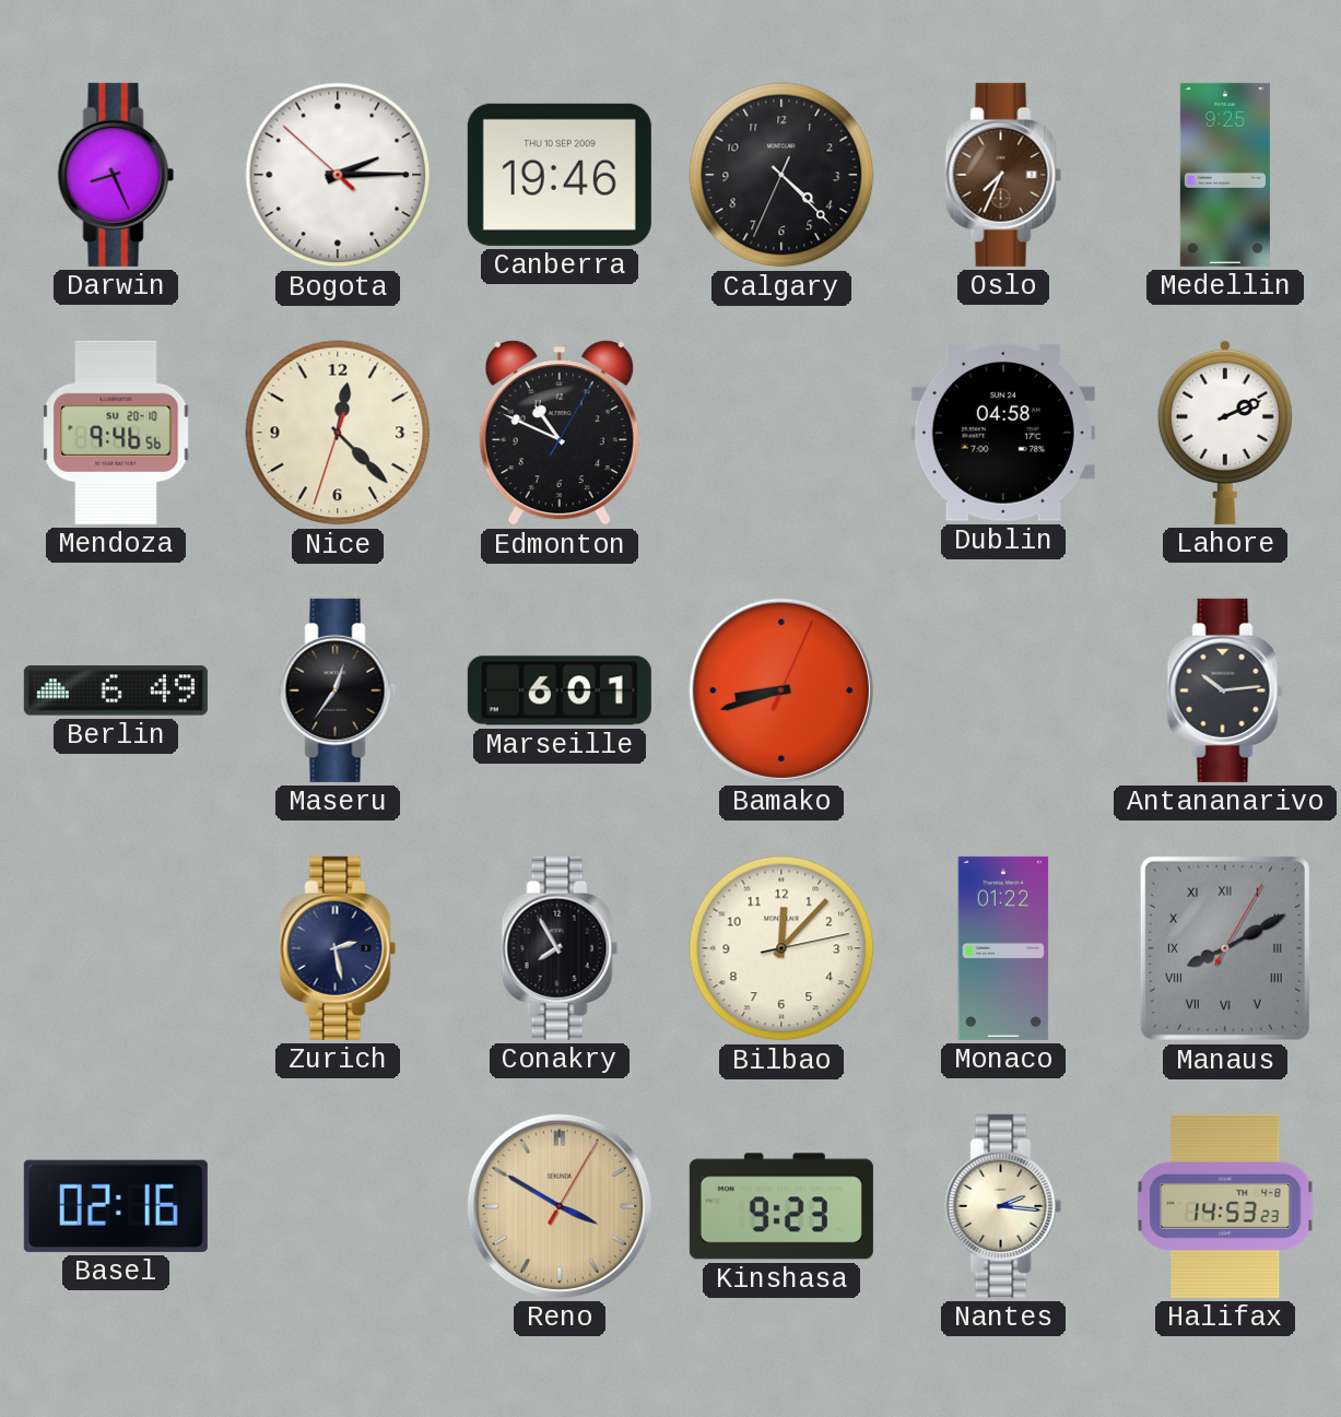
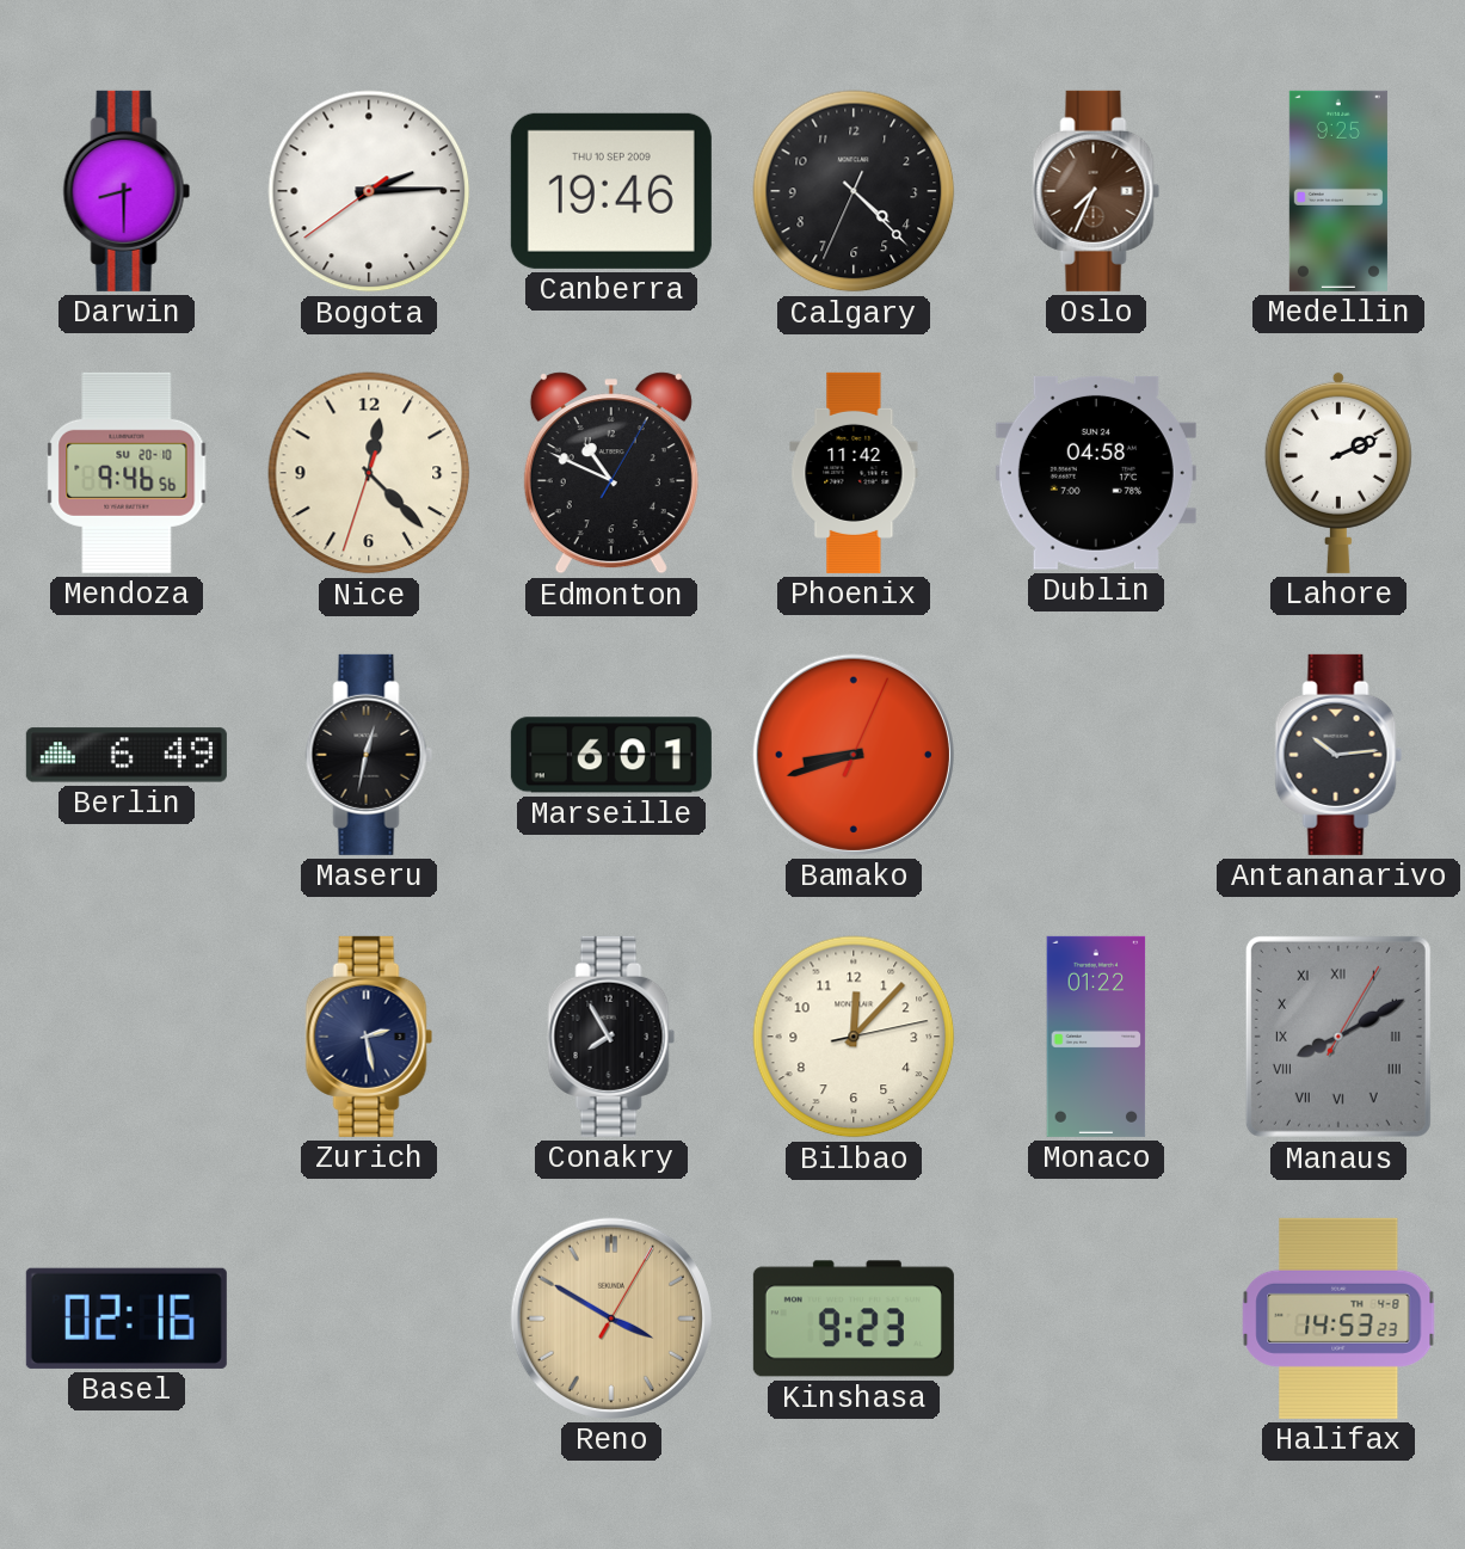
Darwin: 8:26 -> 8:30
Bogota: 2:14:52 -> 2:14:39
Phoenix: none -> 11:42
Maseru: 12:36 -> 12:32
Nantes: 2:16 -> none
